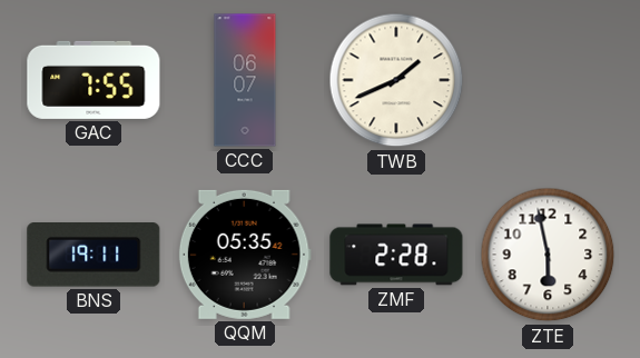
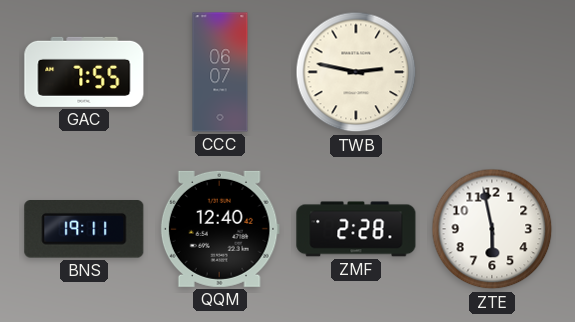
TWB: 1:41 -> 2:47
QQM: 05:35 -> 12:40
